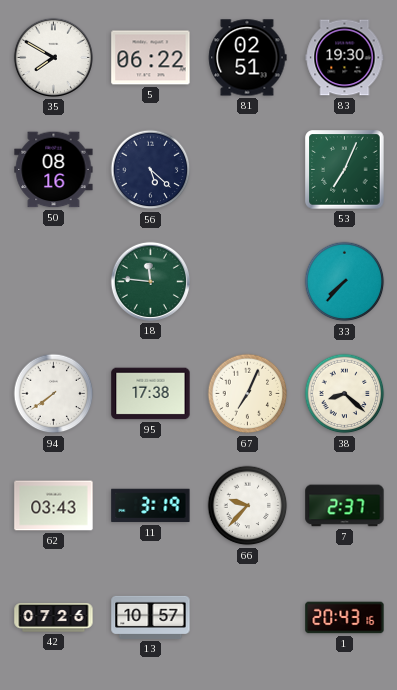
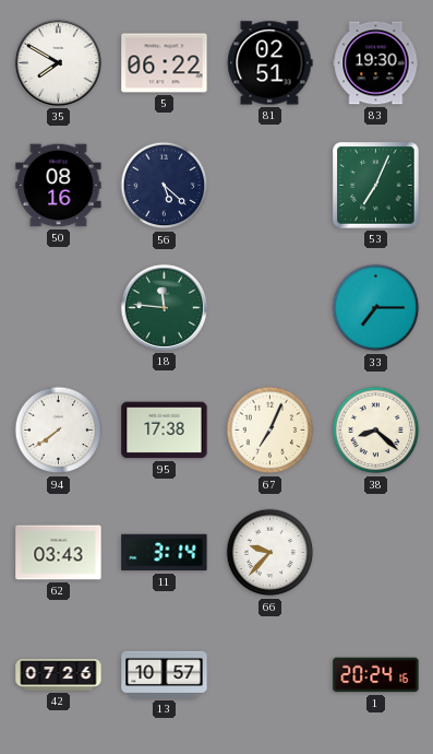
33: 7:37 -> 7:15
11: 3:19 -> 3:14
7: 2:37 -> none
1: 20:43 -> 20:24
